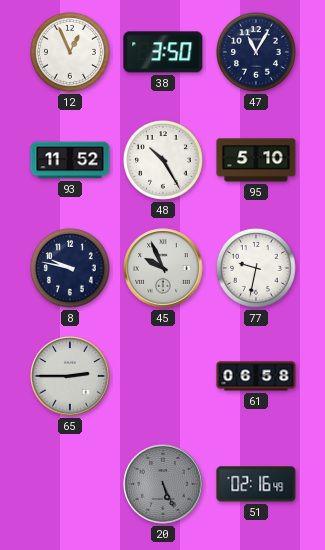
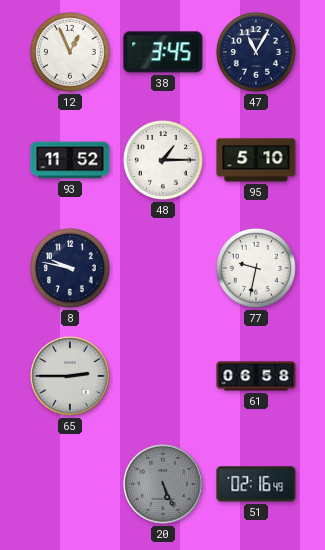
38: 3:50 -> 3:45
48: 10:25 -> 1:15
45: 9:56 -> none
